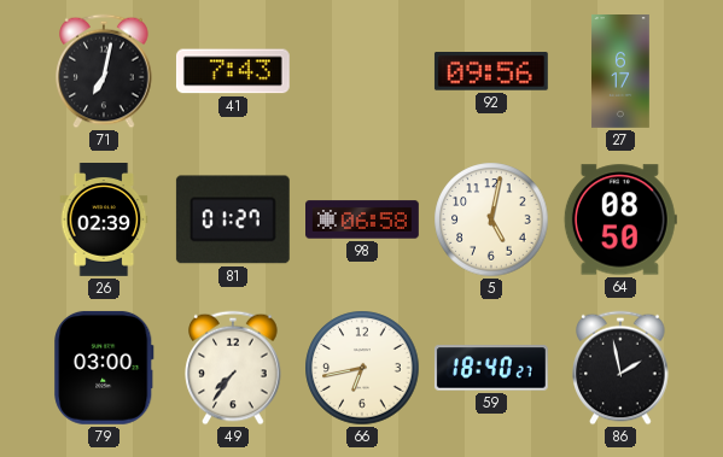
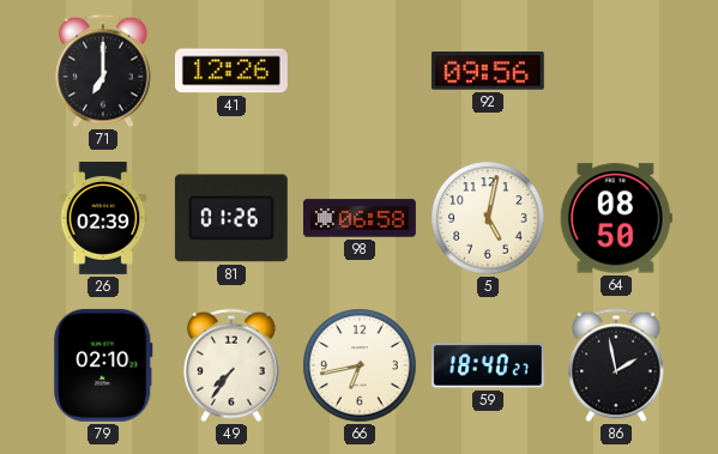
71: 7:02 -> 7:00
41: 7:43 -> 12:26
27: 6:17 -> none
81: 01:27 -> 01:26
79: 03:00 -> 02:10
